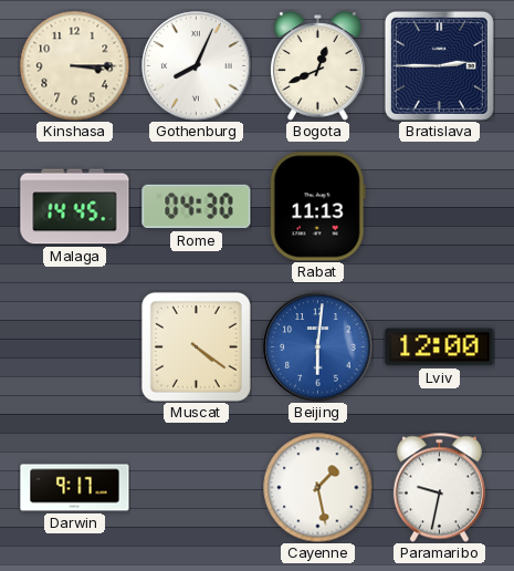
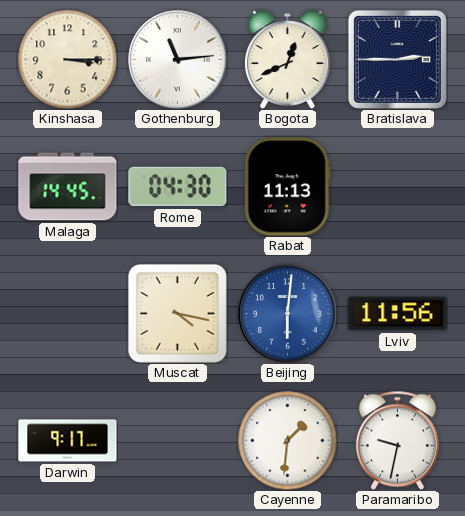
Gothenburg: 8:04 -> 11:14
Muscat: 4:21 -> 4:17
Lviv: 12:00 -> 11:56
Cayenne: 1:28 -> 1:31
